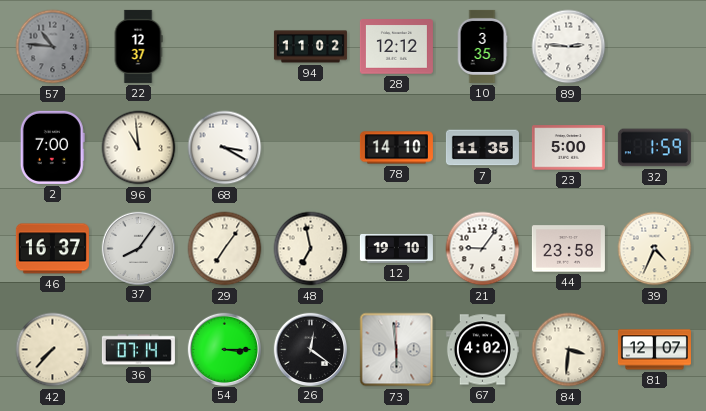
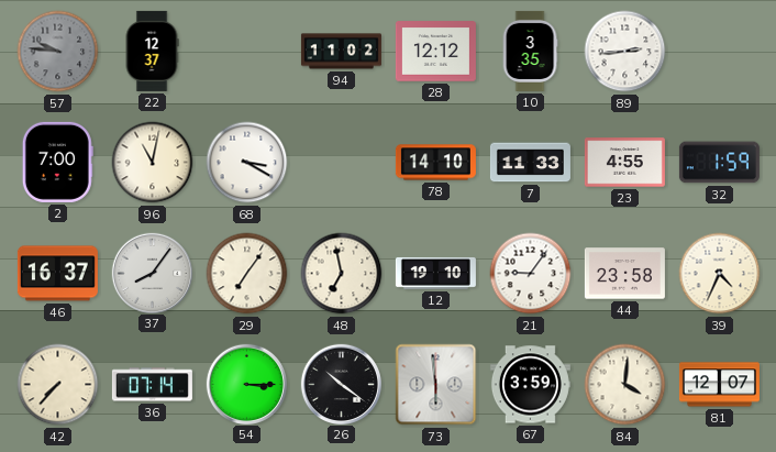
57: 10:46 -> 9:46
89: 2:46 -> 2:44
96: 10:59 -> 11:02
7: 11:35 -> 11:33
23: 5:00 -> 4:55
26: 12:21 -> 10:21
67: 4:02 -> 3:59
84: 3:31 -> 4:01
